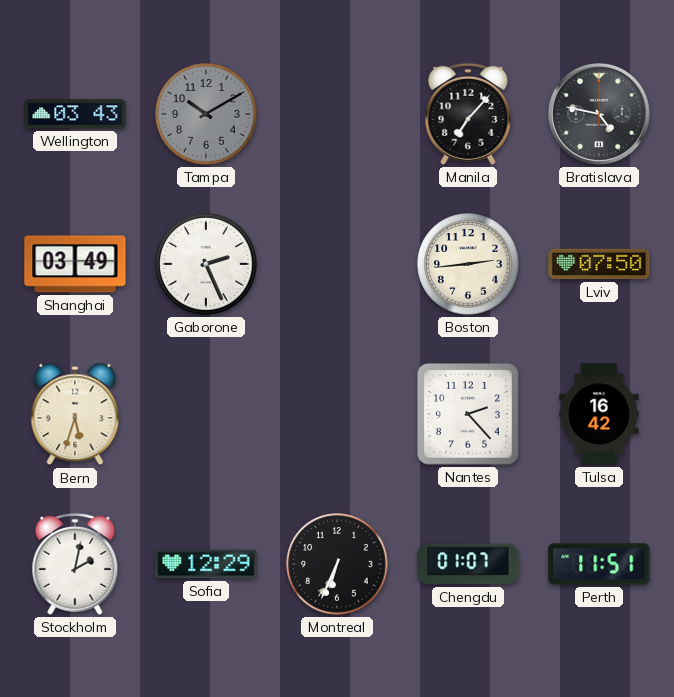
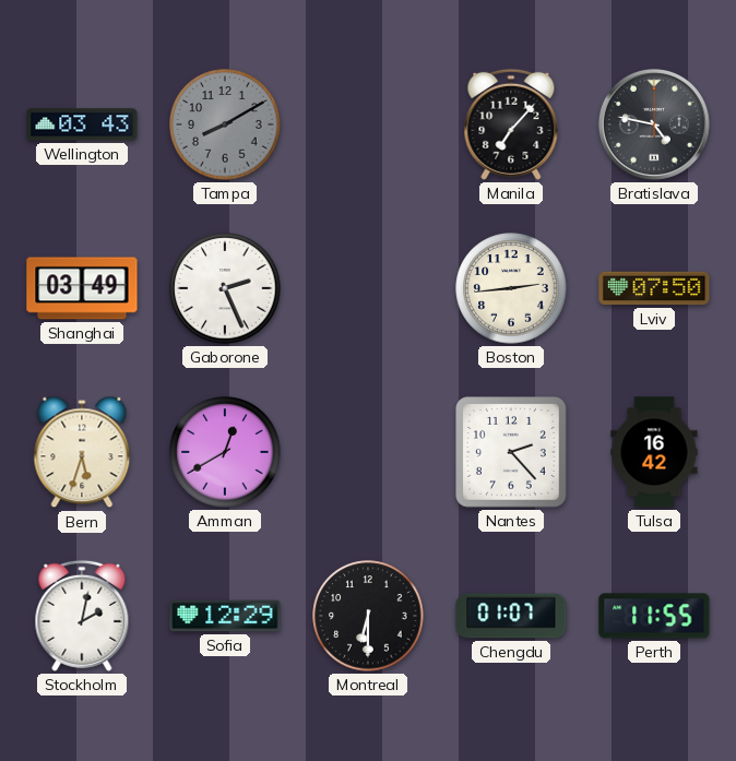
Tampa: 10:10 -> 8:10
Amman: none -> 12:40
Montreal: 6:34 -> 6:30
Perth: 11:51 -> 11:55
